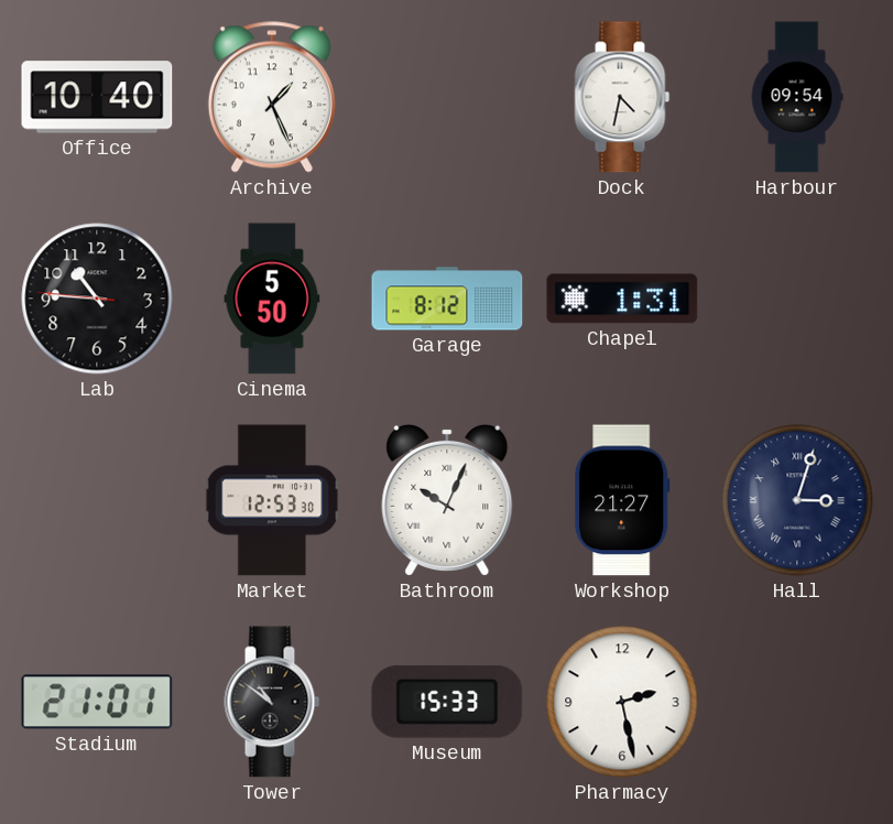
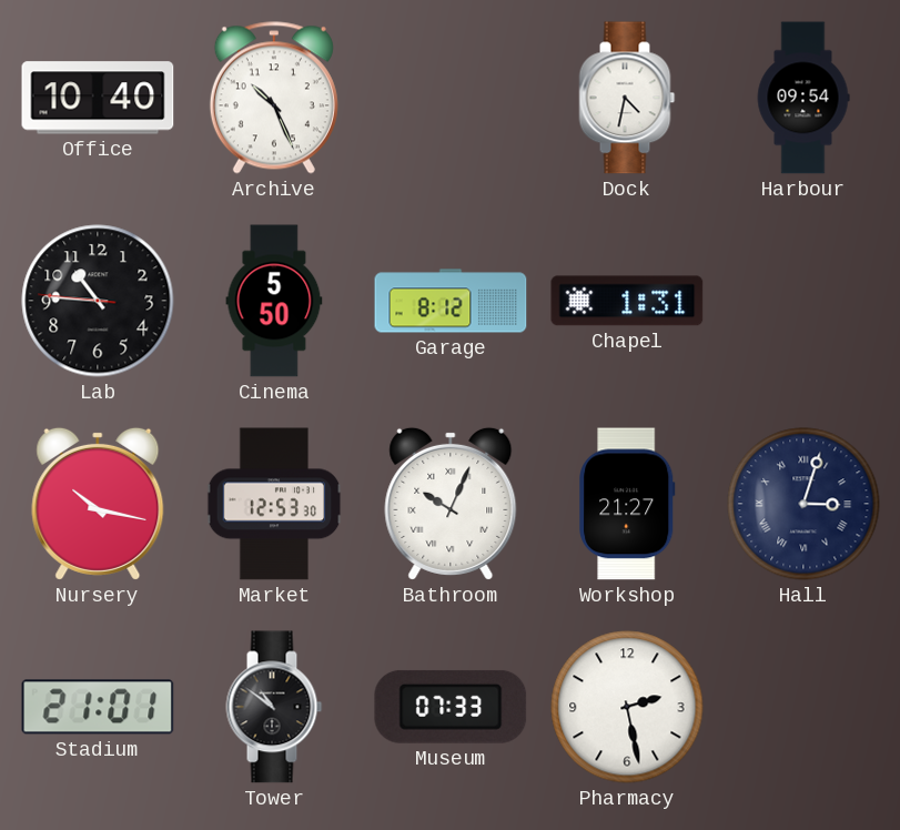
Archive: 1:26 -> 10:26
Nursery: none -> 10:17
Museum: 15:33 -> 07:33
